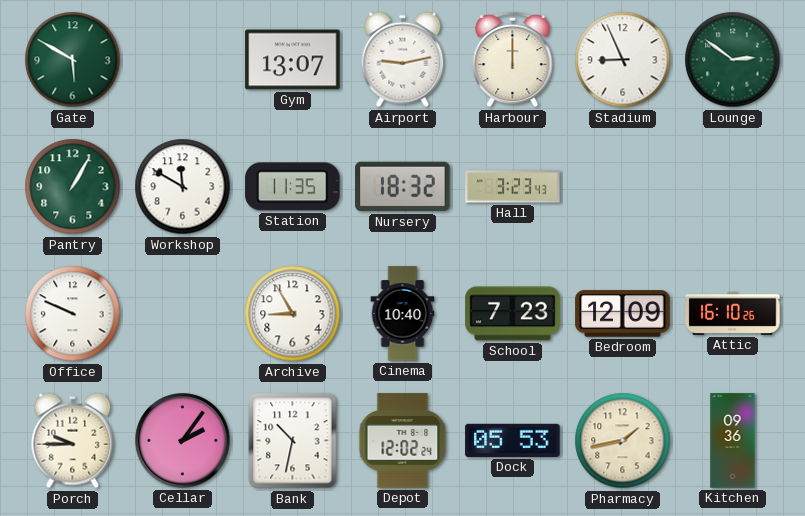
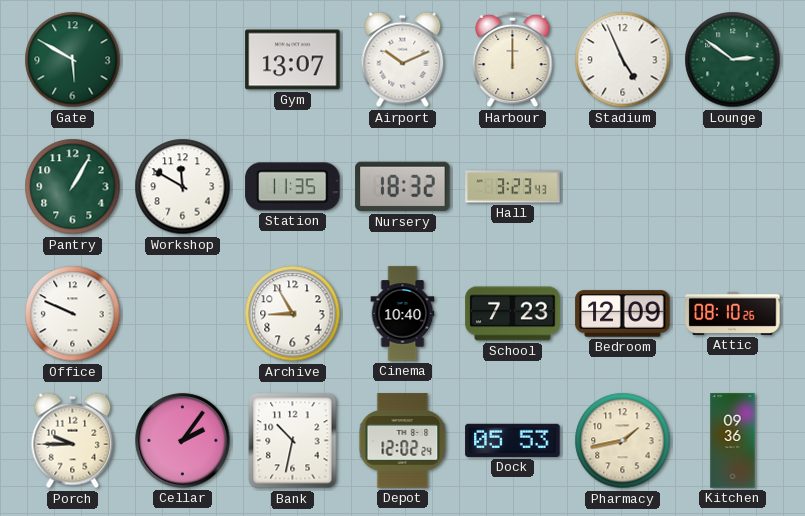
Airport: 9:13 -> 10:11
Stadium: 8:56 -> 4:56
Attic: 16:10 -> 08:10
